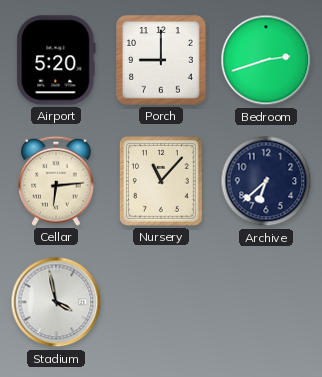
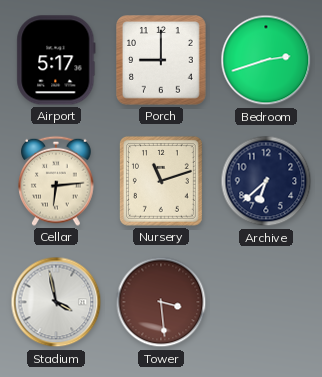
Airport: 5:20 -> 5:17
Nursery: 11:07 -> 11:12
Tower: none -> 3:29
